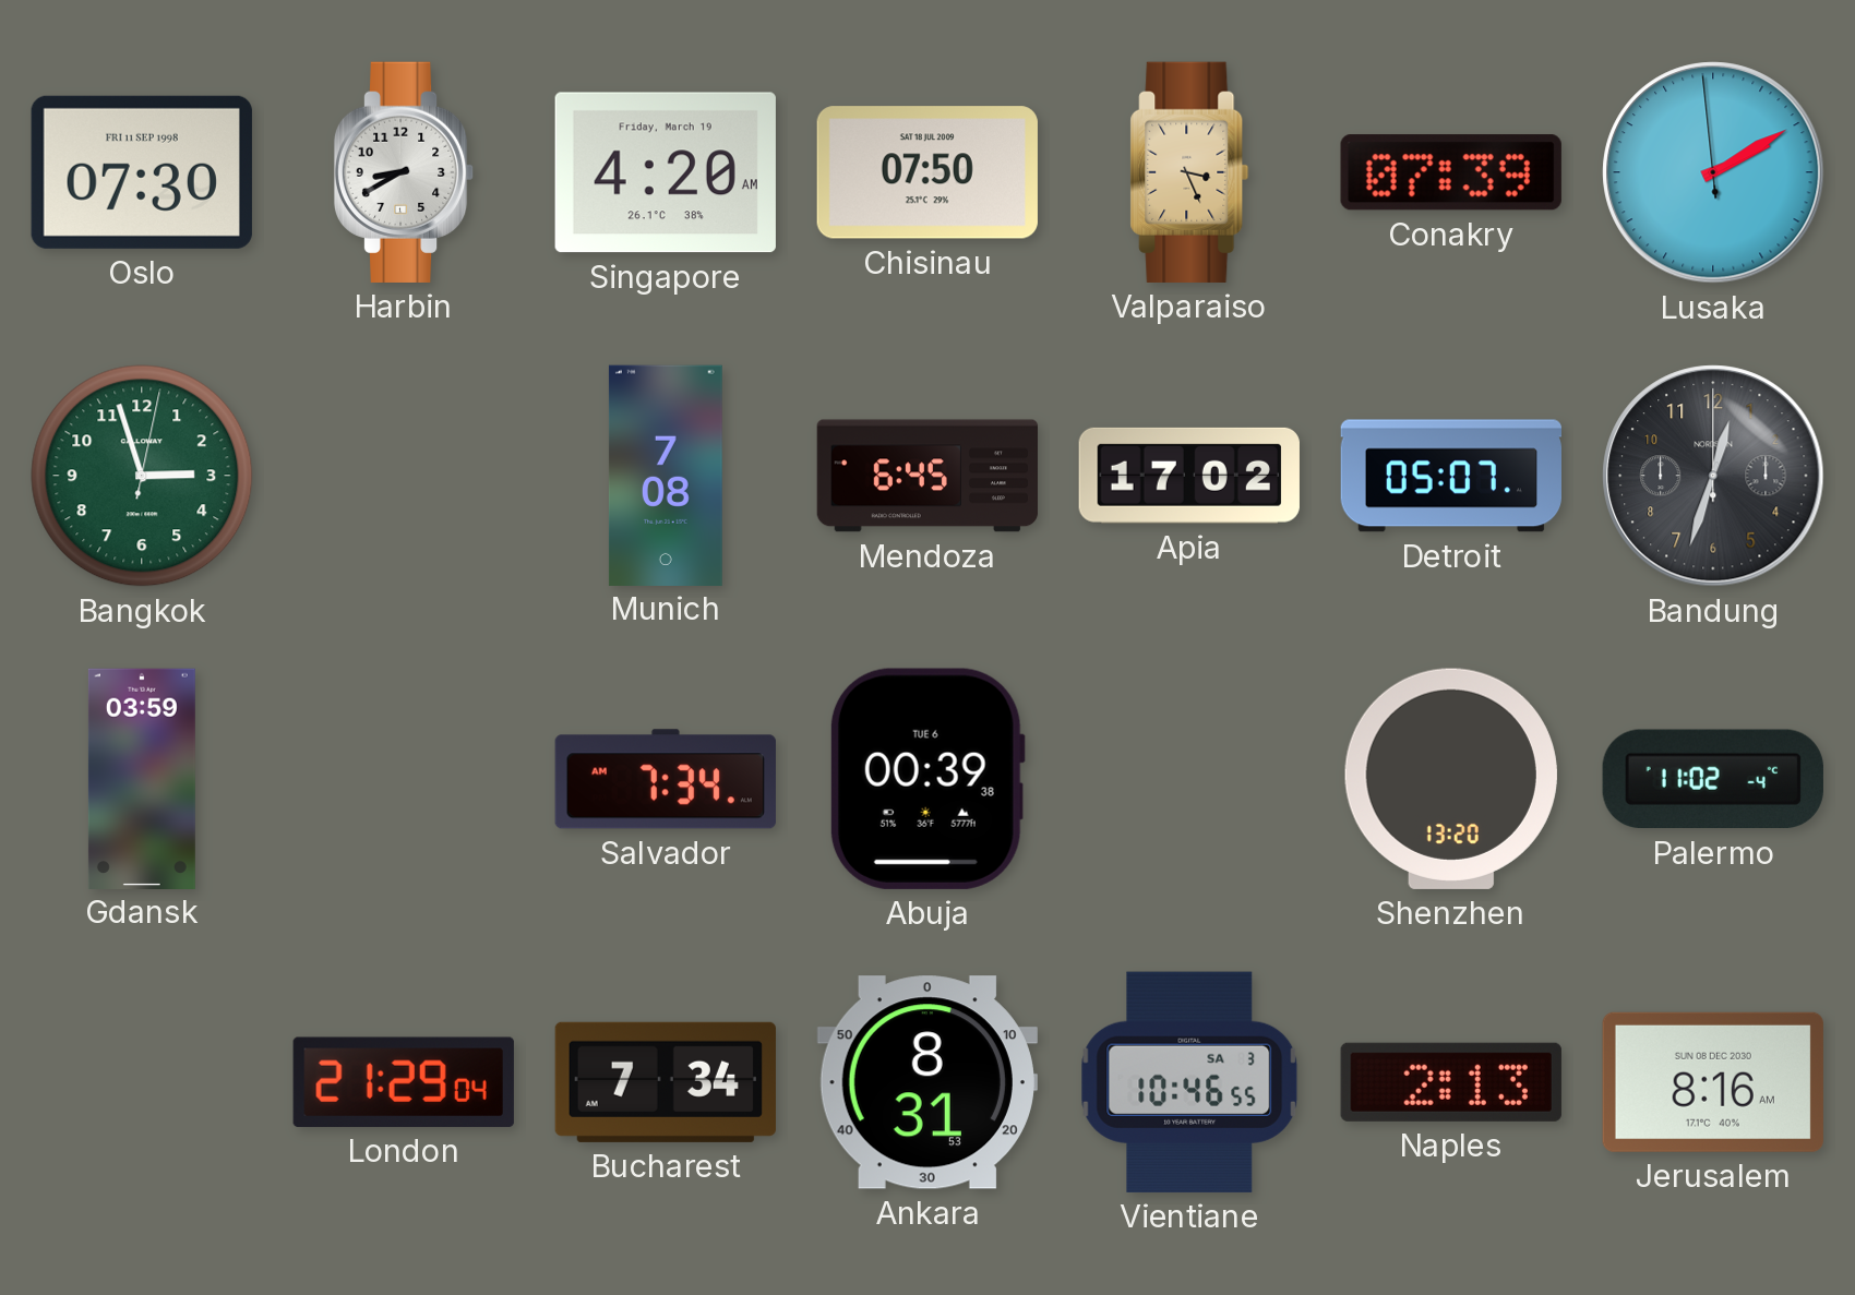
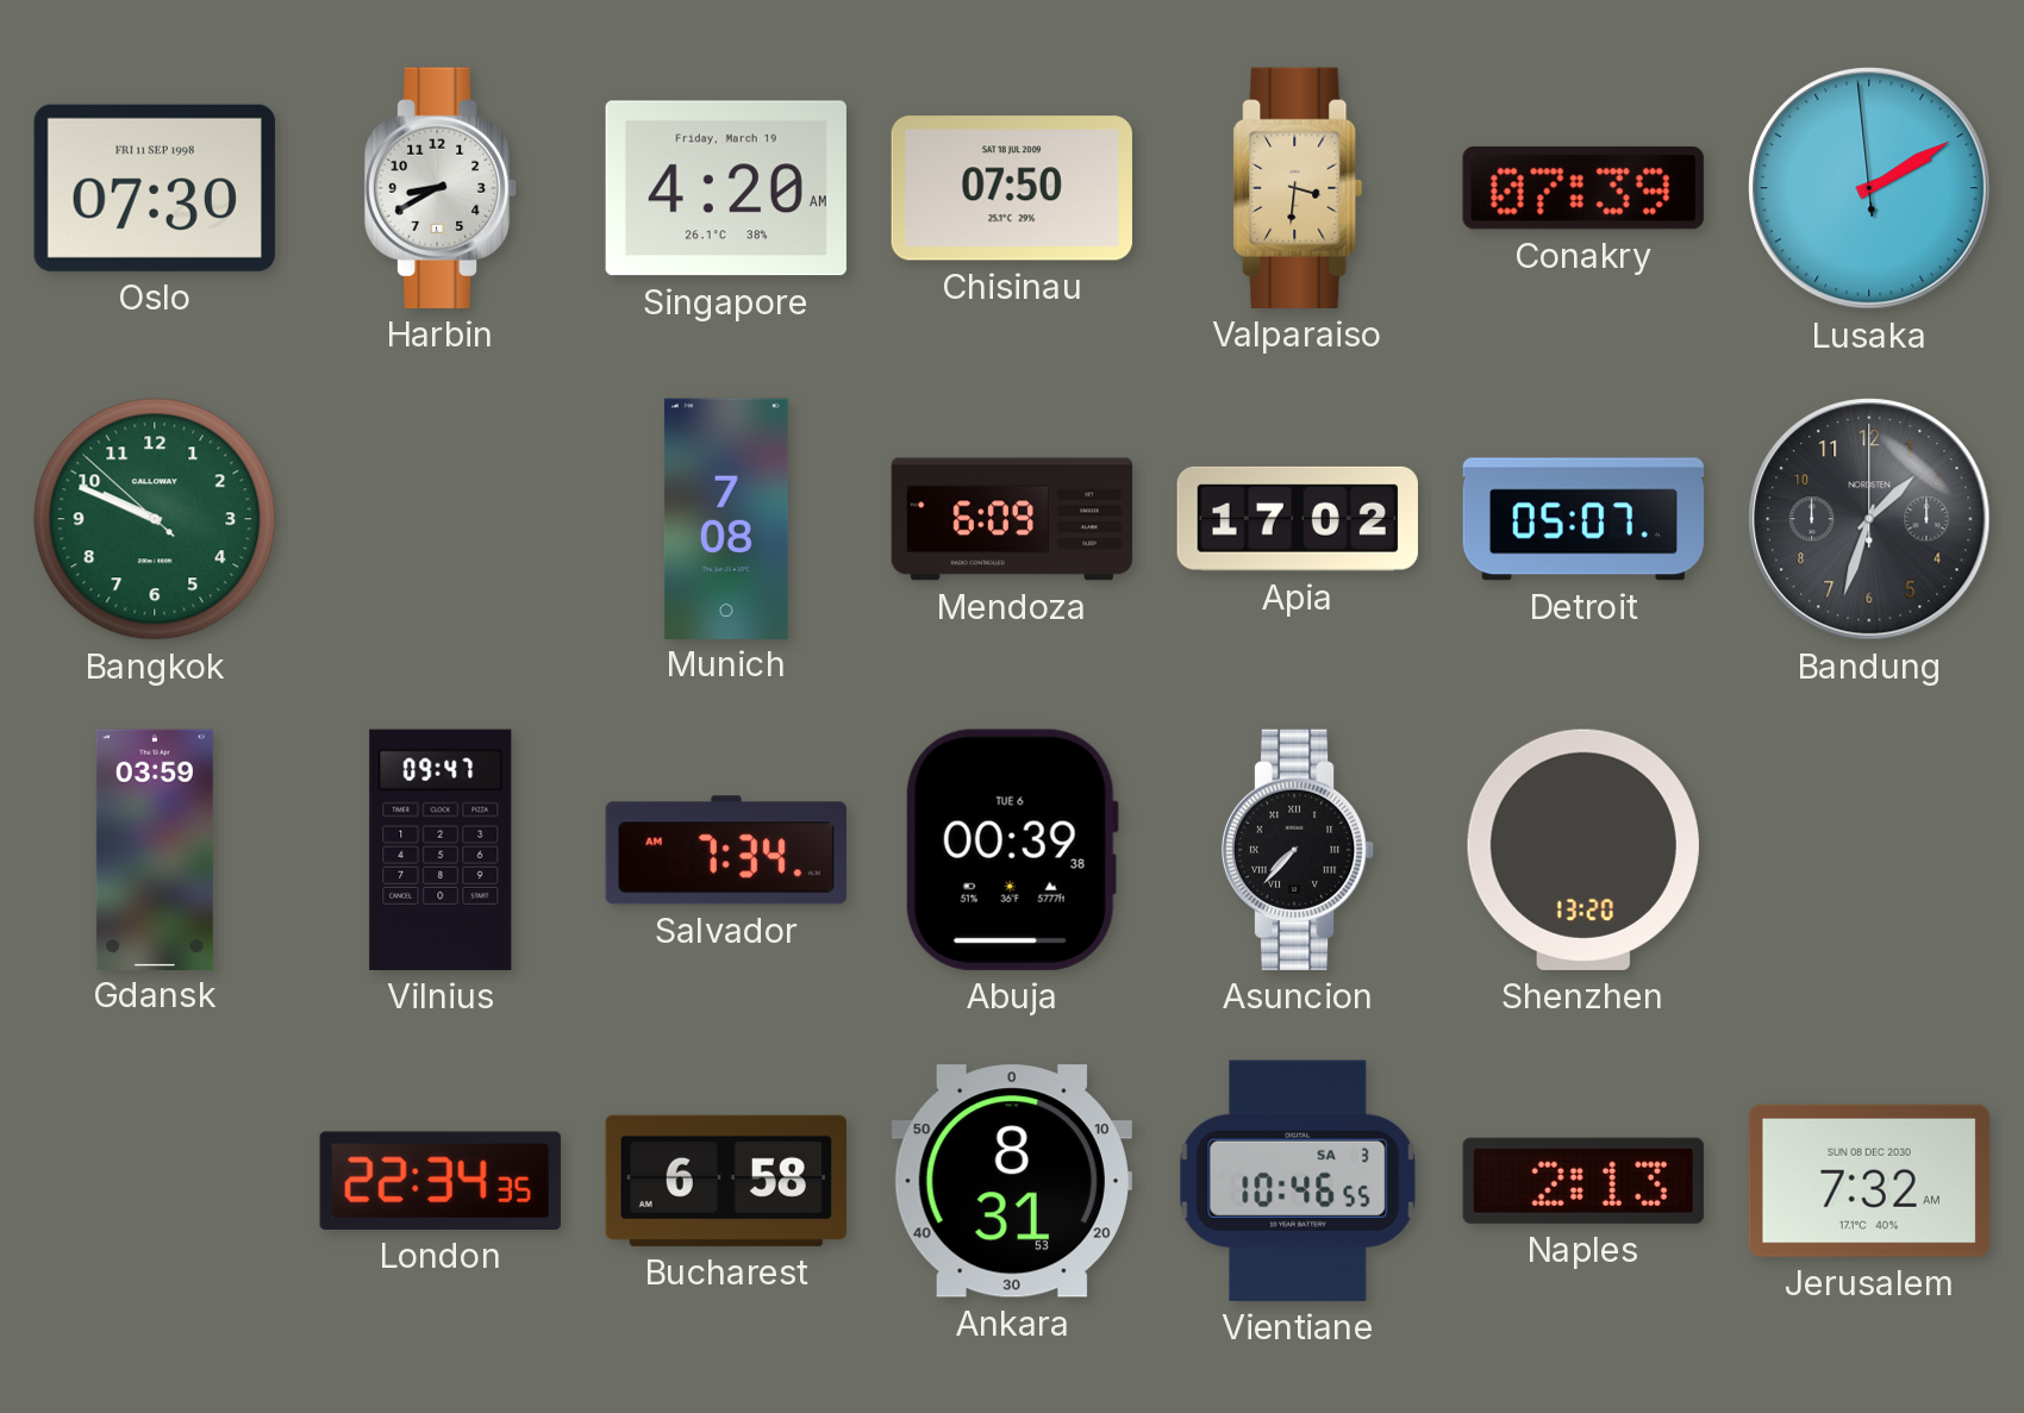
Valparaiso: 3:26 -> 3:31
Bangkok: 2:57 -> 9:48
Mendoza: 6:45 -> 6:09
Bandung: 12:33 -> 1:33
Vilnius: none -> 09:47
Asuncion: none -> 7:37
Palermo: 11:02 -> none
London: 21:29 -> 22:34
Bucharest: 7:34 -> 6:58
Jerusalem: 8:16 -> 7:32
